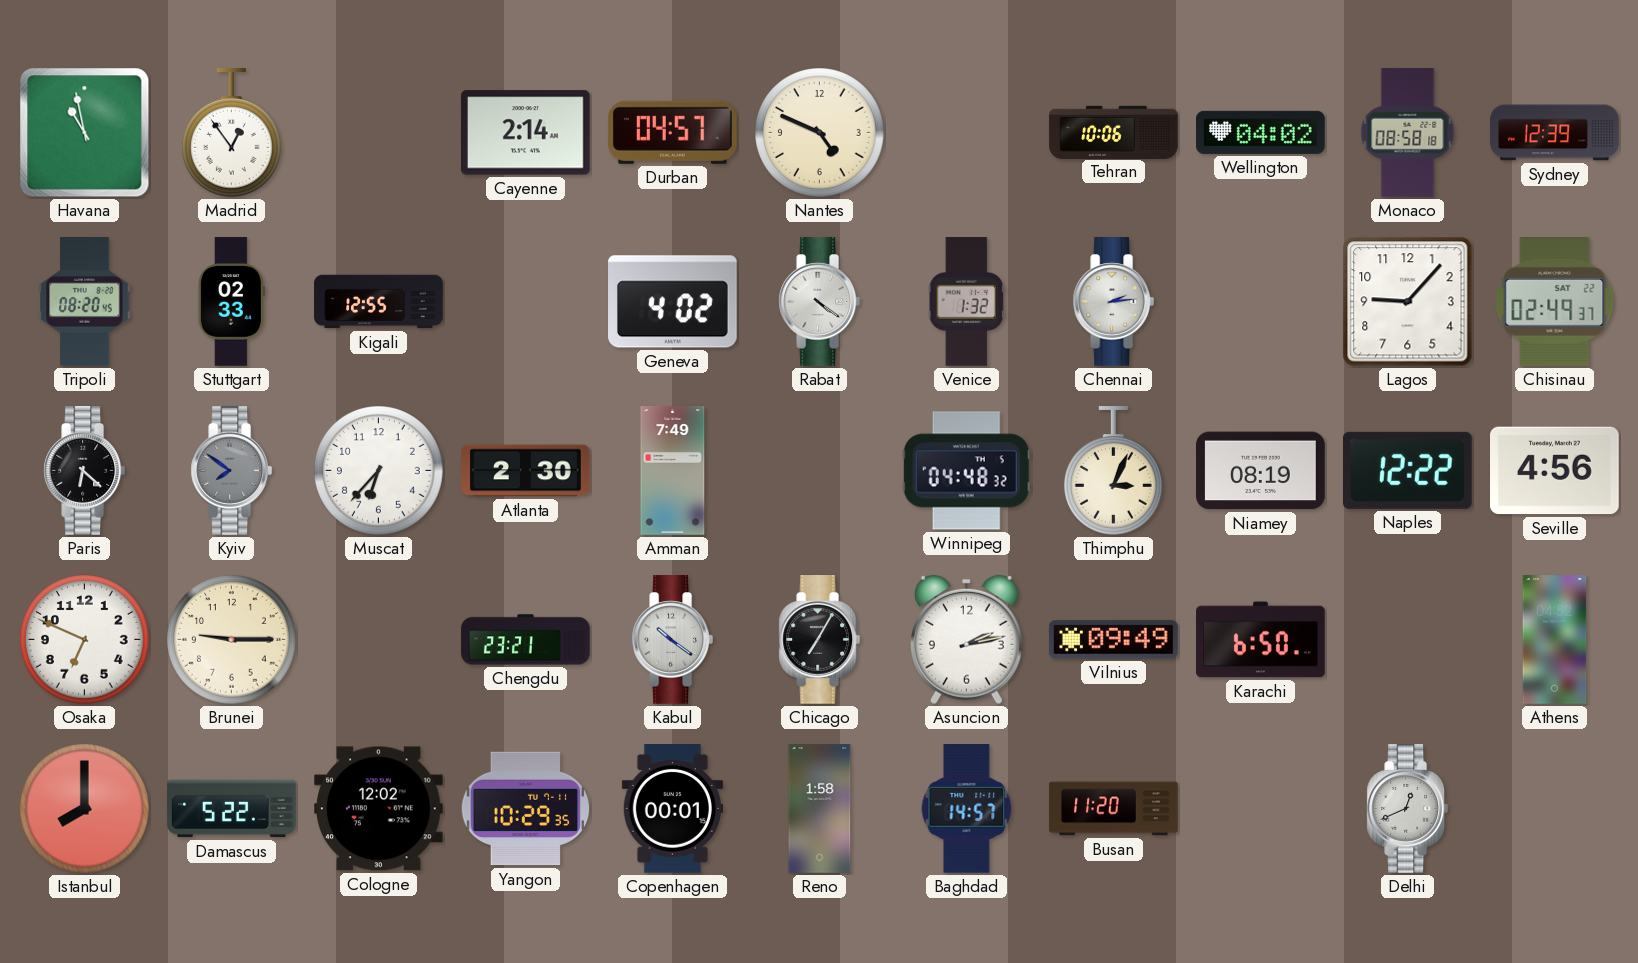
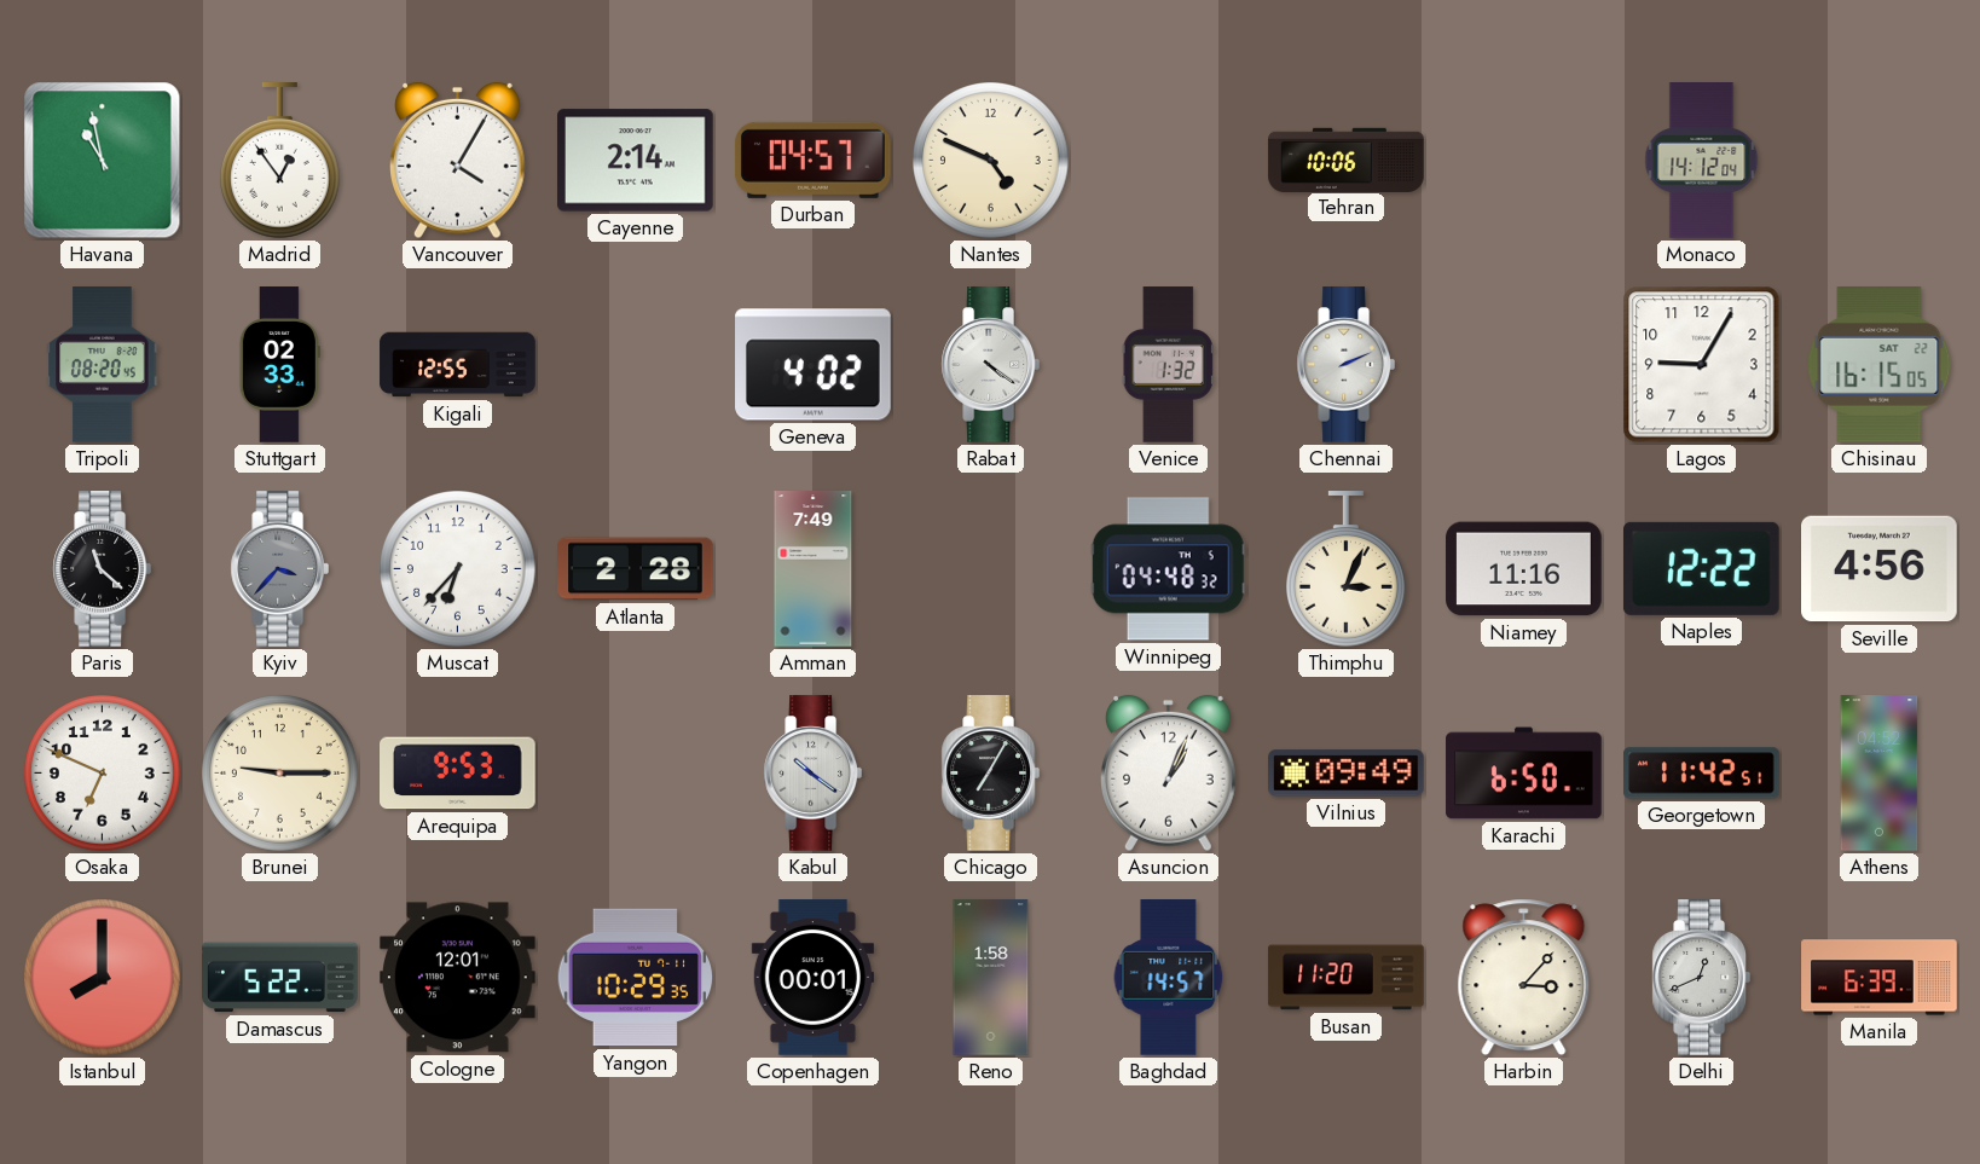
Vancouver: none -> 4:05
Wellington: 04:02 -> none
Monaco: 08:58 -> 14:12
Sydney: 12:39 -> none
Chennai: 2:14 -> 2:11
Lagos: 9:07 -> 9:05
Chisinau: 02:49 -> 16:15
Paris: 6:22 -> 11:22
Kyiv: 7:51 -> 3:37
Atlanta: 2:30 -> 2:28
Niamey: 08:19 -> 11:16
Arequipa: none -> 9:53
Chengdu: 23:21 -> none
Asuncion: 2:13 -> 1:04
Georgetown: none -> 11:42
Cologne: 12:02 -> 12:01
Harbin: none -> 3:07
Manila: none -> 6:39
